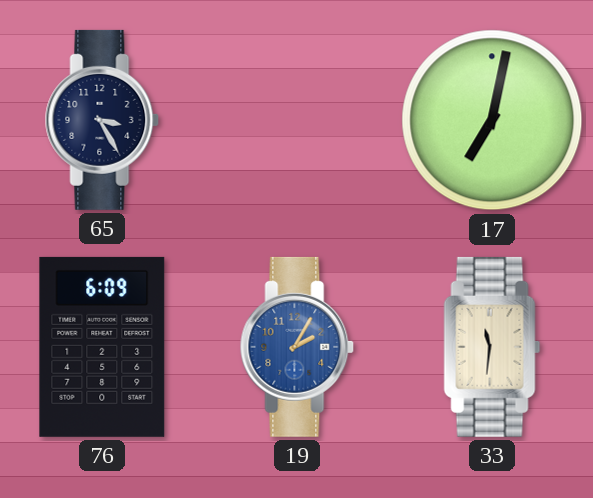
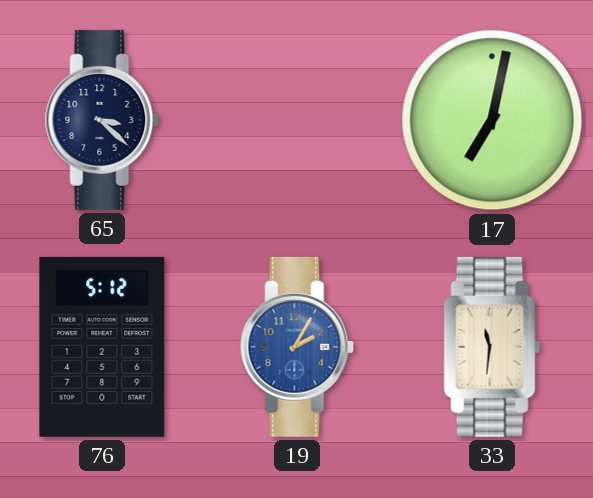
65: 3:25 -> 3:22
76: 6:09 -> 5:12
